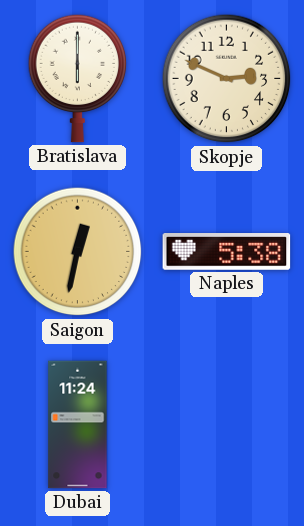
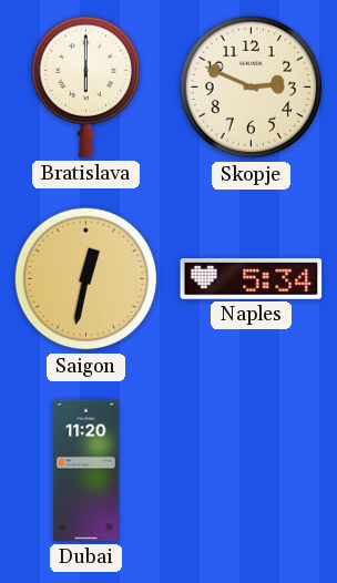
Naples: 5:38 -> 5:34
Dubai: 11:24 -> 11:20
